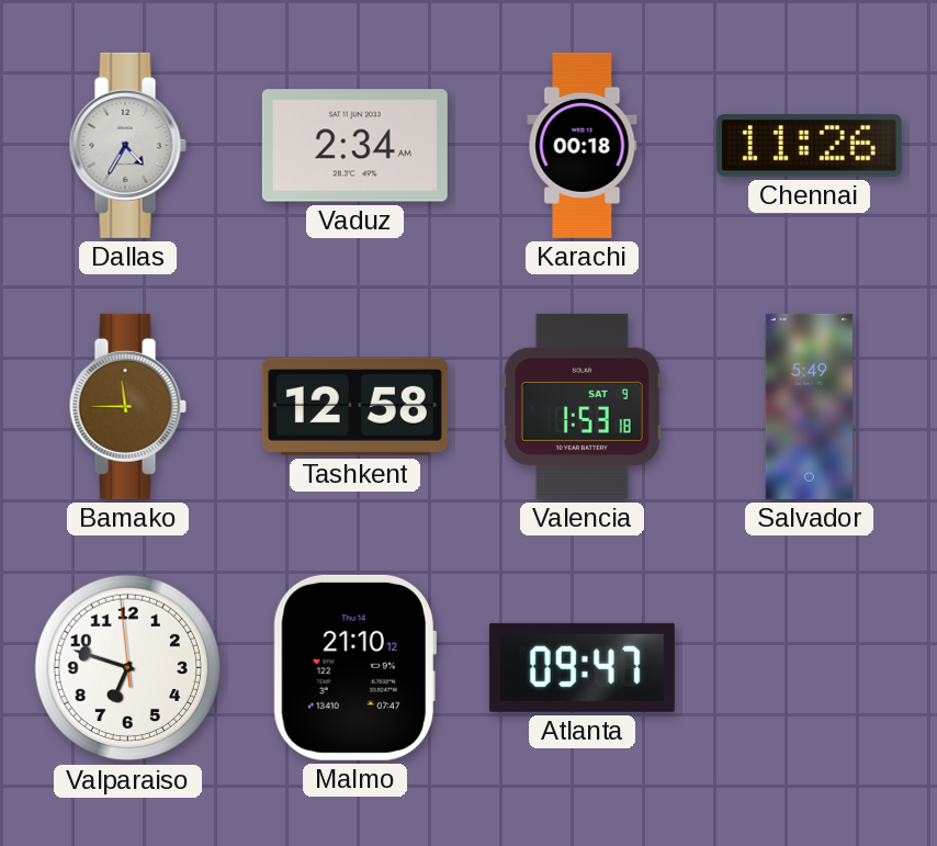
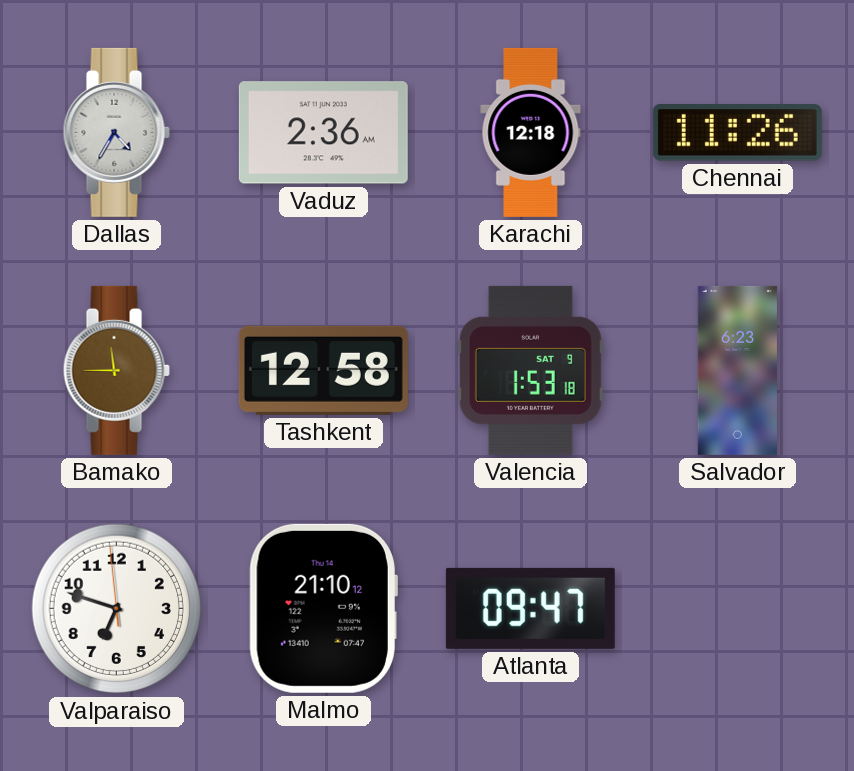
Vaduz: 2:34 -> 2:36
Karachi: 00:18 -> 12:18
Salvador: 5:49 -> 6:23
